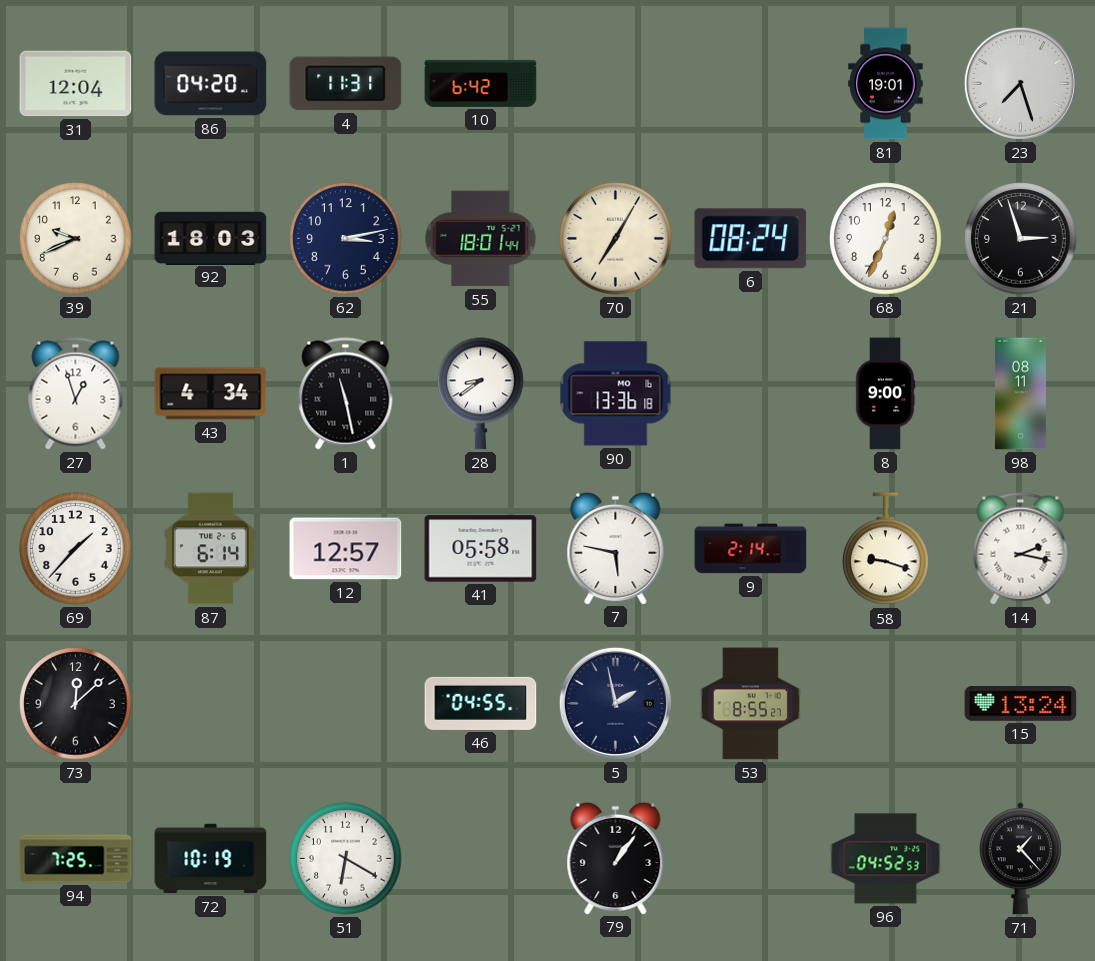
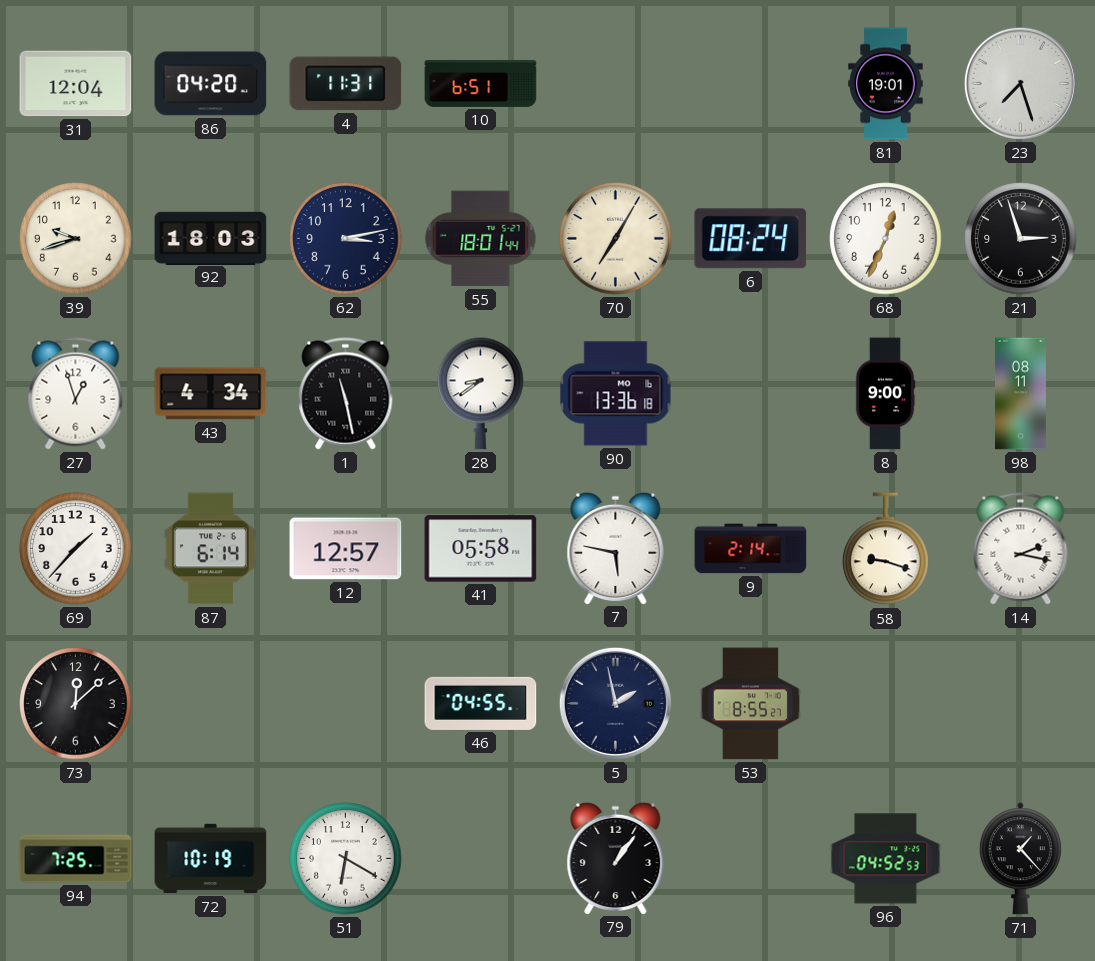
10: 6:42 -> 6:51
39: 9:41 -> 9:42
15: 13:24 -> none
